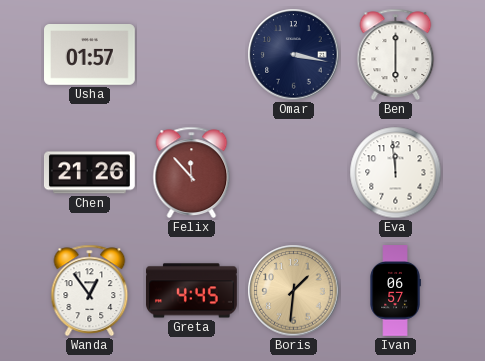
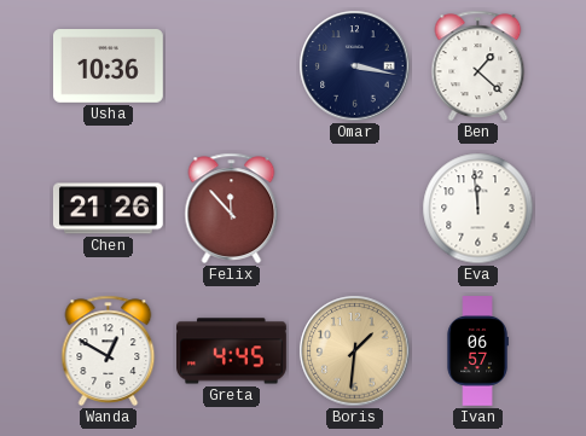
Usha: 01:57 -> 10:36
Ben: 6:00 -> 1:22
Wanda: 12:54 -> 12:50
